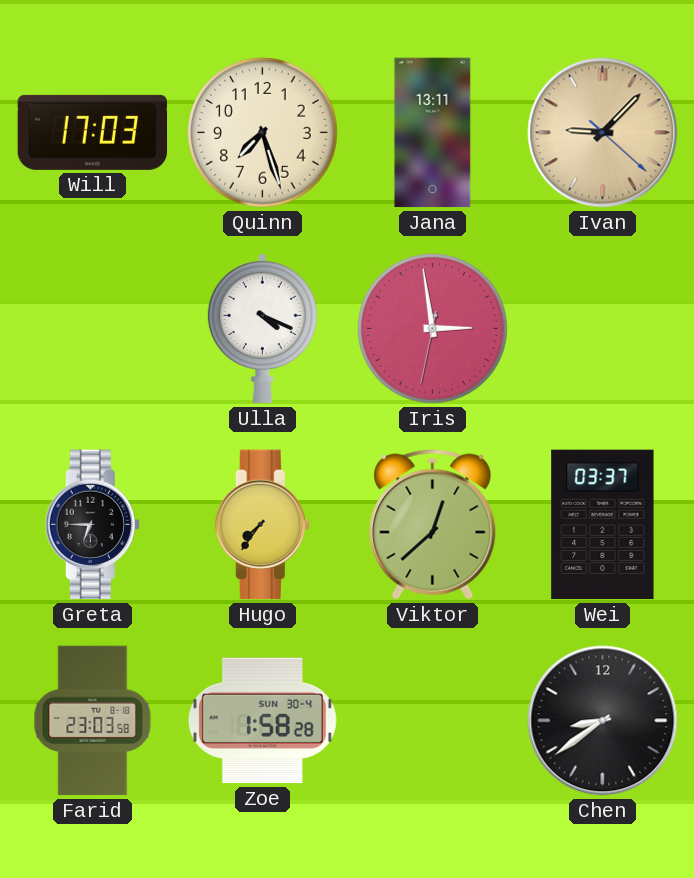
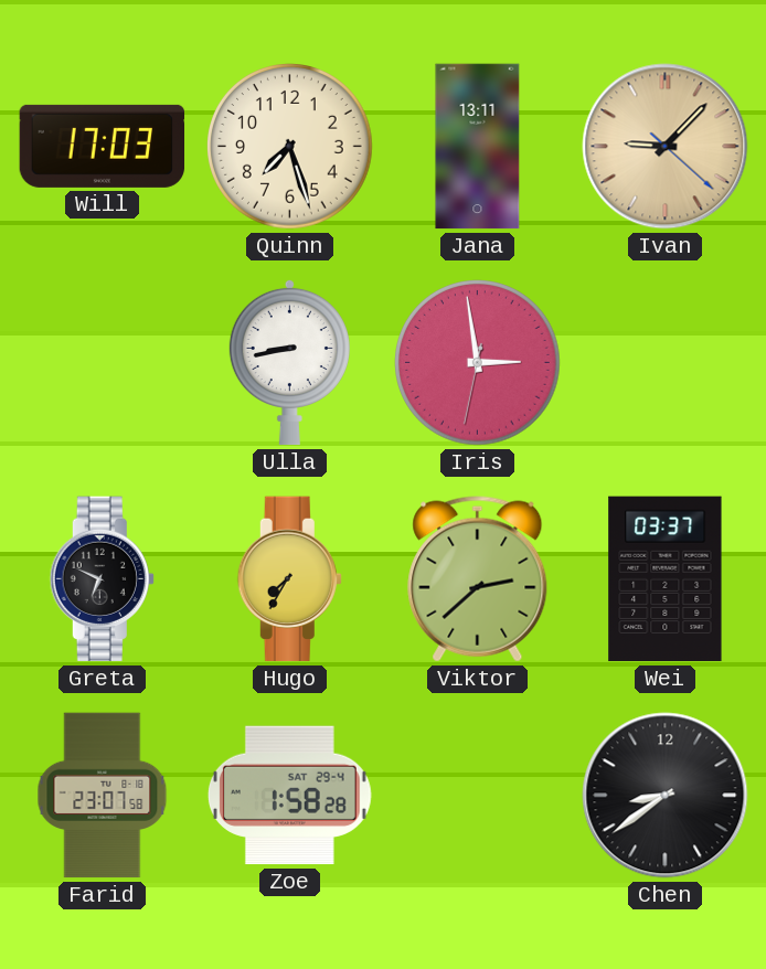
Ulla: 4:19 -> 8:43
Greta: 6:45 -> 6:49
Hugo: 7:36 -> 7:35
Viktor: 12:38 -> 2:38
Farid: 23:03 -> 23:07
Zoe date: SUN 30-4 -> SAT 29-4
